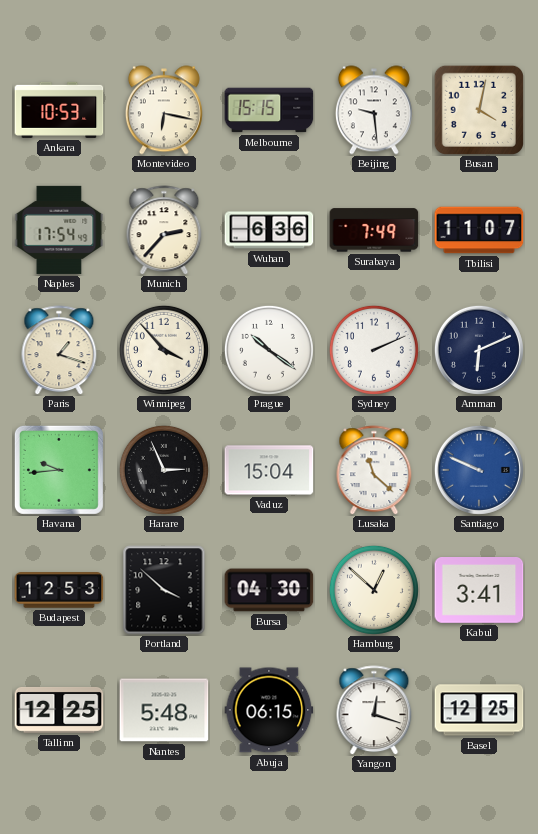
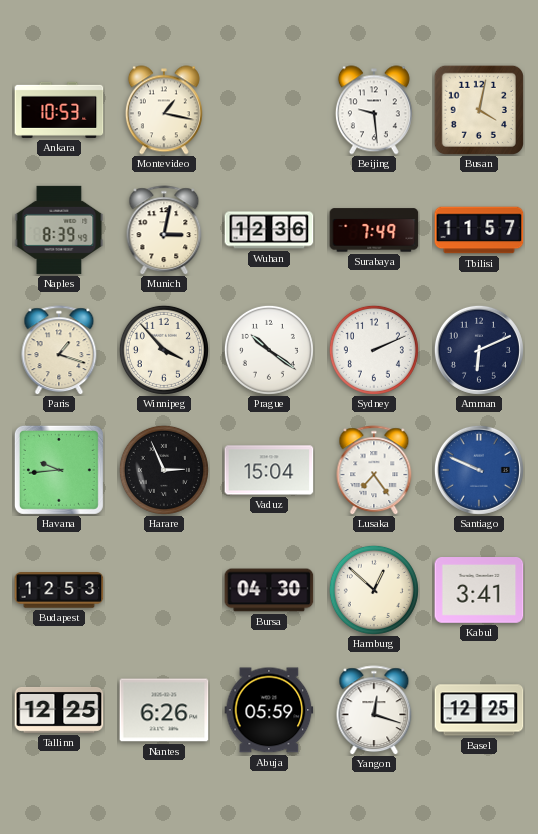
Montevideo: 6:17 -> 1:17
Melbourne: 15:15 -> none
Naples: 17:54 -> 8:39
Munich: 2:37 -> 3:02
Wuhan: 6:36 -> 12:36
Tbilisi: 11:07 -> 11:57
Lusaka: 11:22 -> 7:24
Portland: 3:52 -> none
Nantes: 5:48 -> 6:26
Abuja: 06:15 -> 05:59
